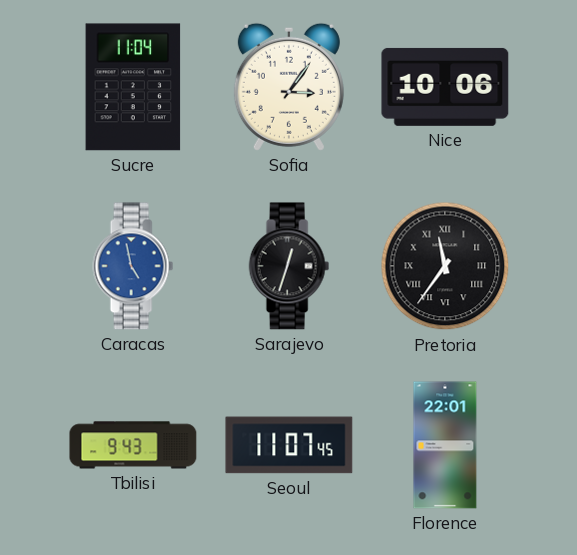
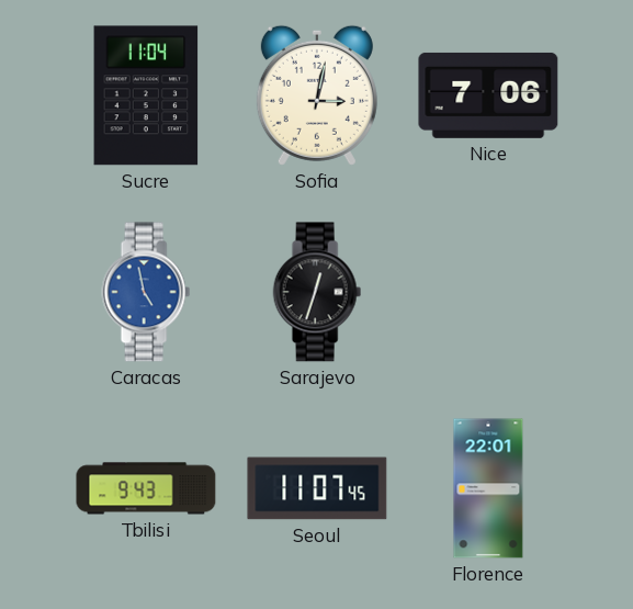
Sofia: 3:06 -> 3:02
Nice: 10:06 -> 7:06
Pretoria: 11:36 -> none
